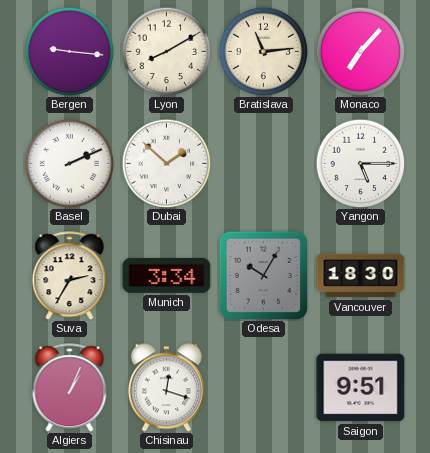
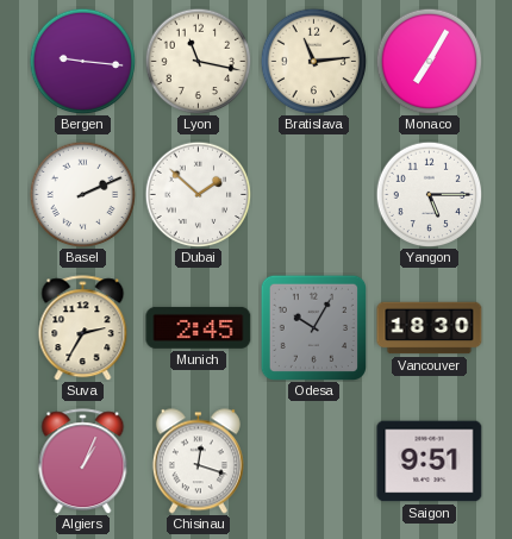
Lyon: 8:10 -> 11:17
Monaco: 7:07 -> 7:05
Munich: 3:34 -> 2:45
